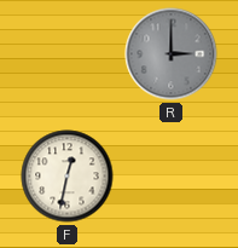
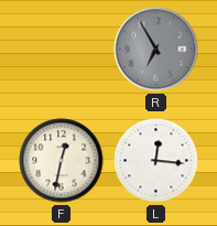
R: 3:00 -> 6:55
L: none -> 12:16
